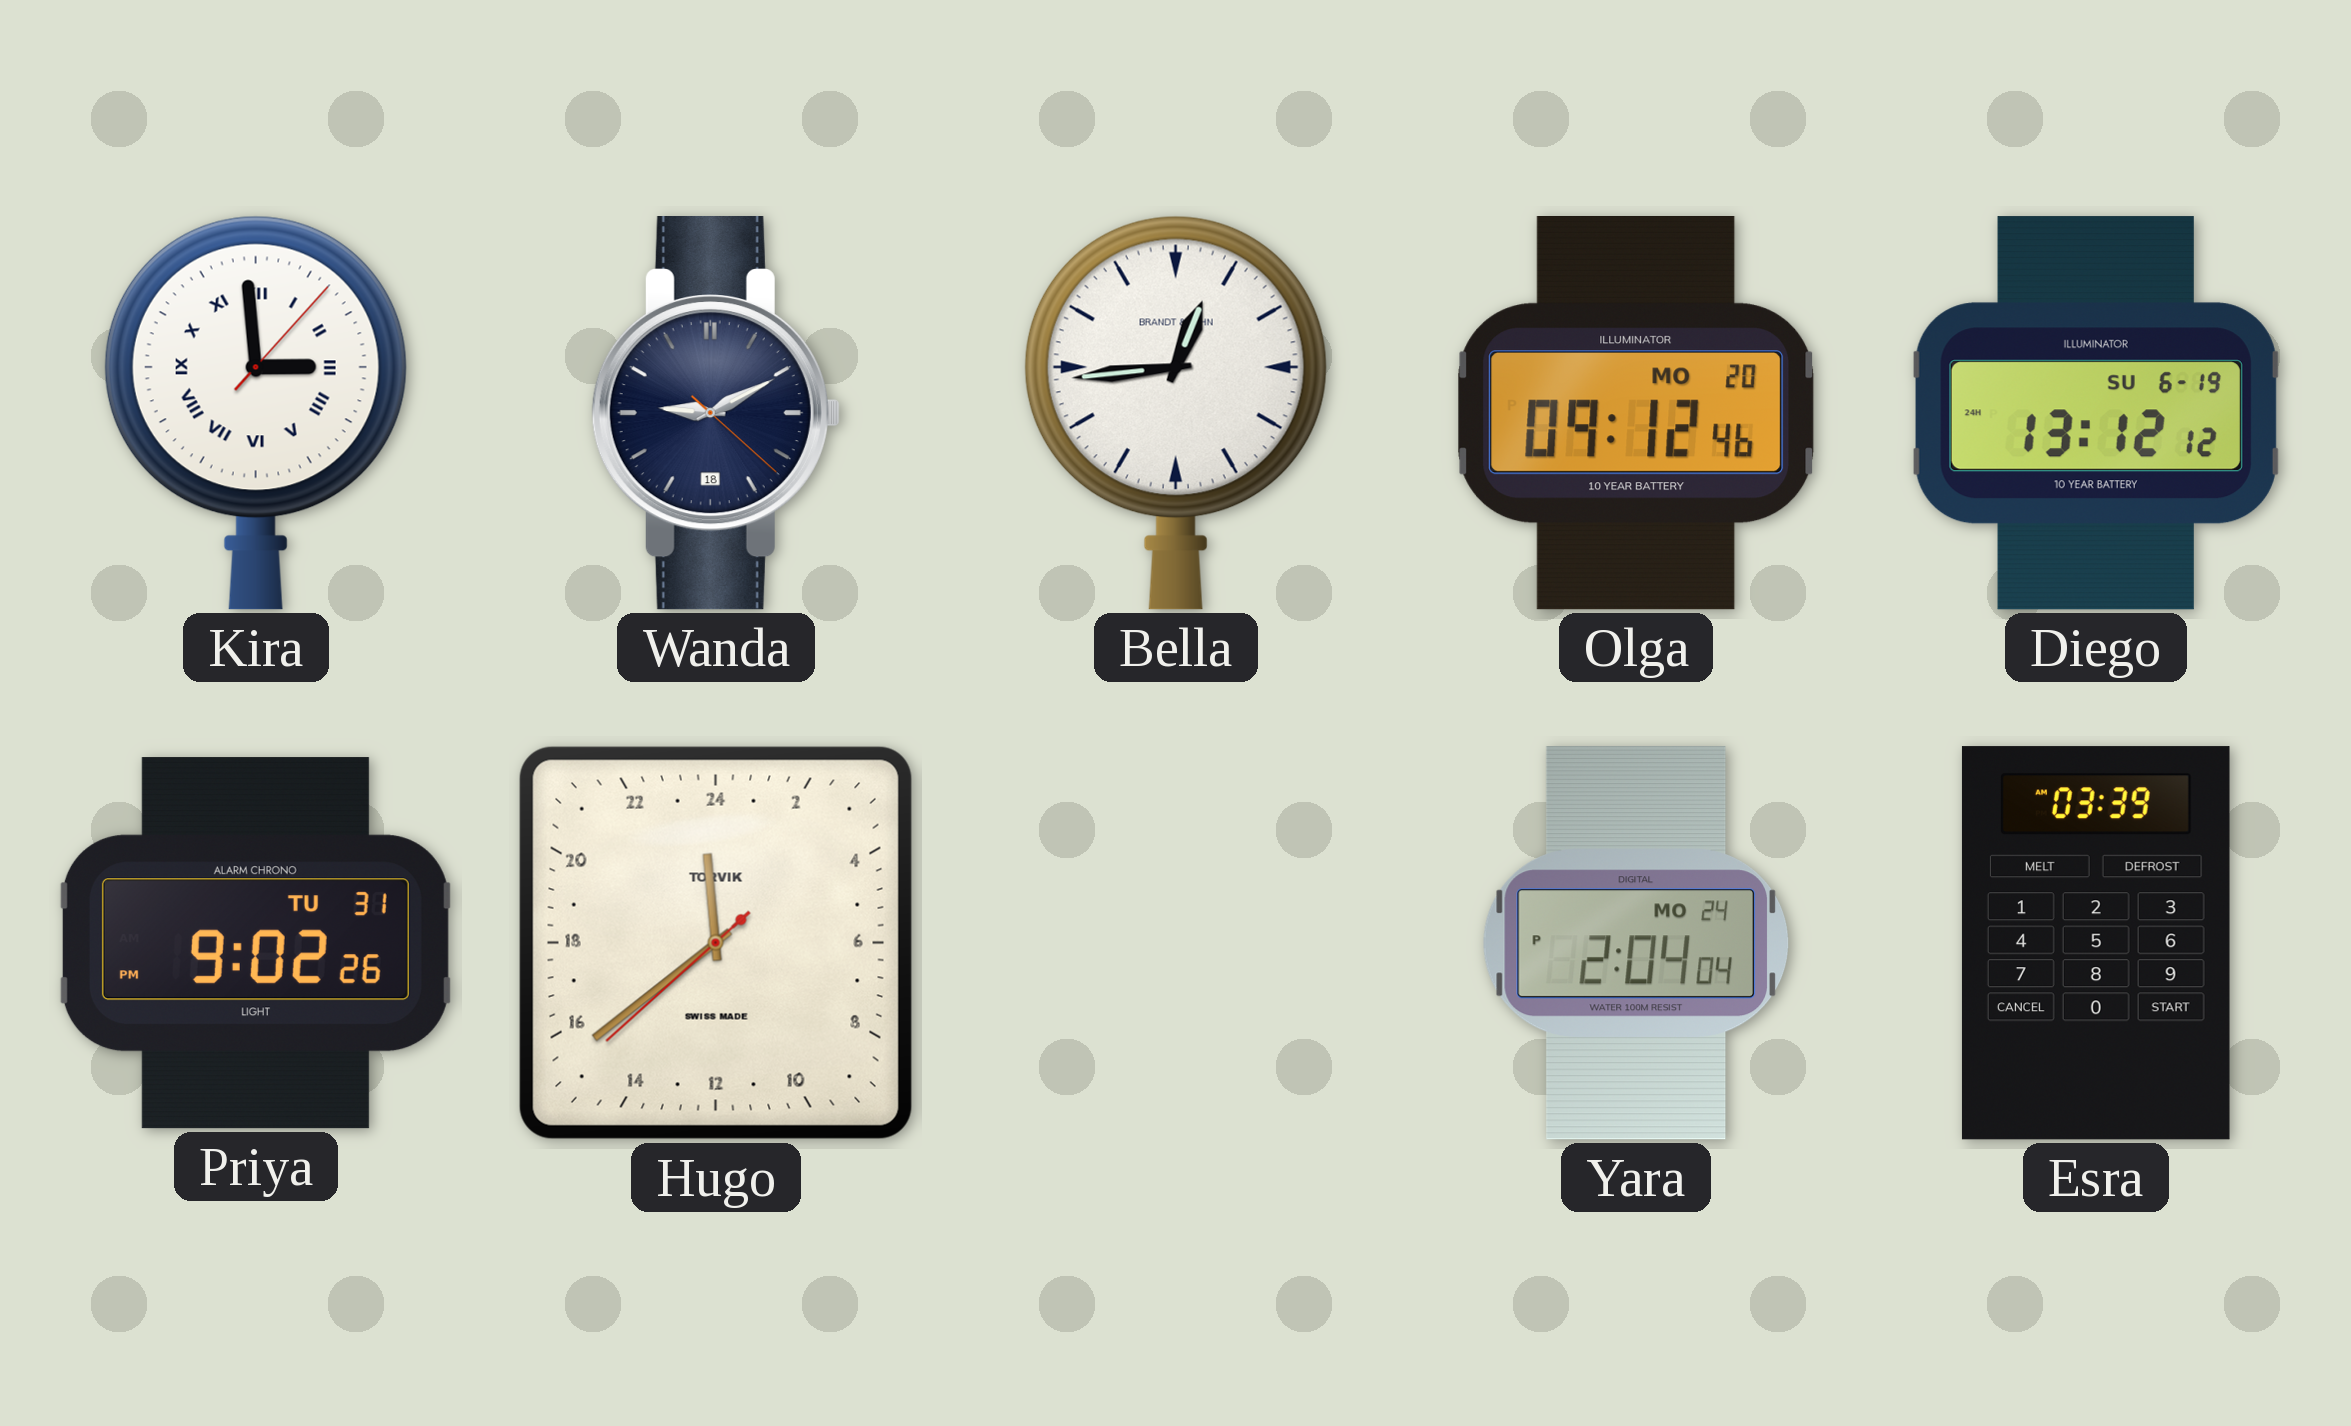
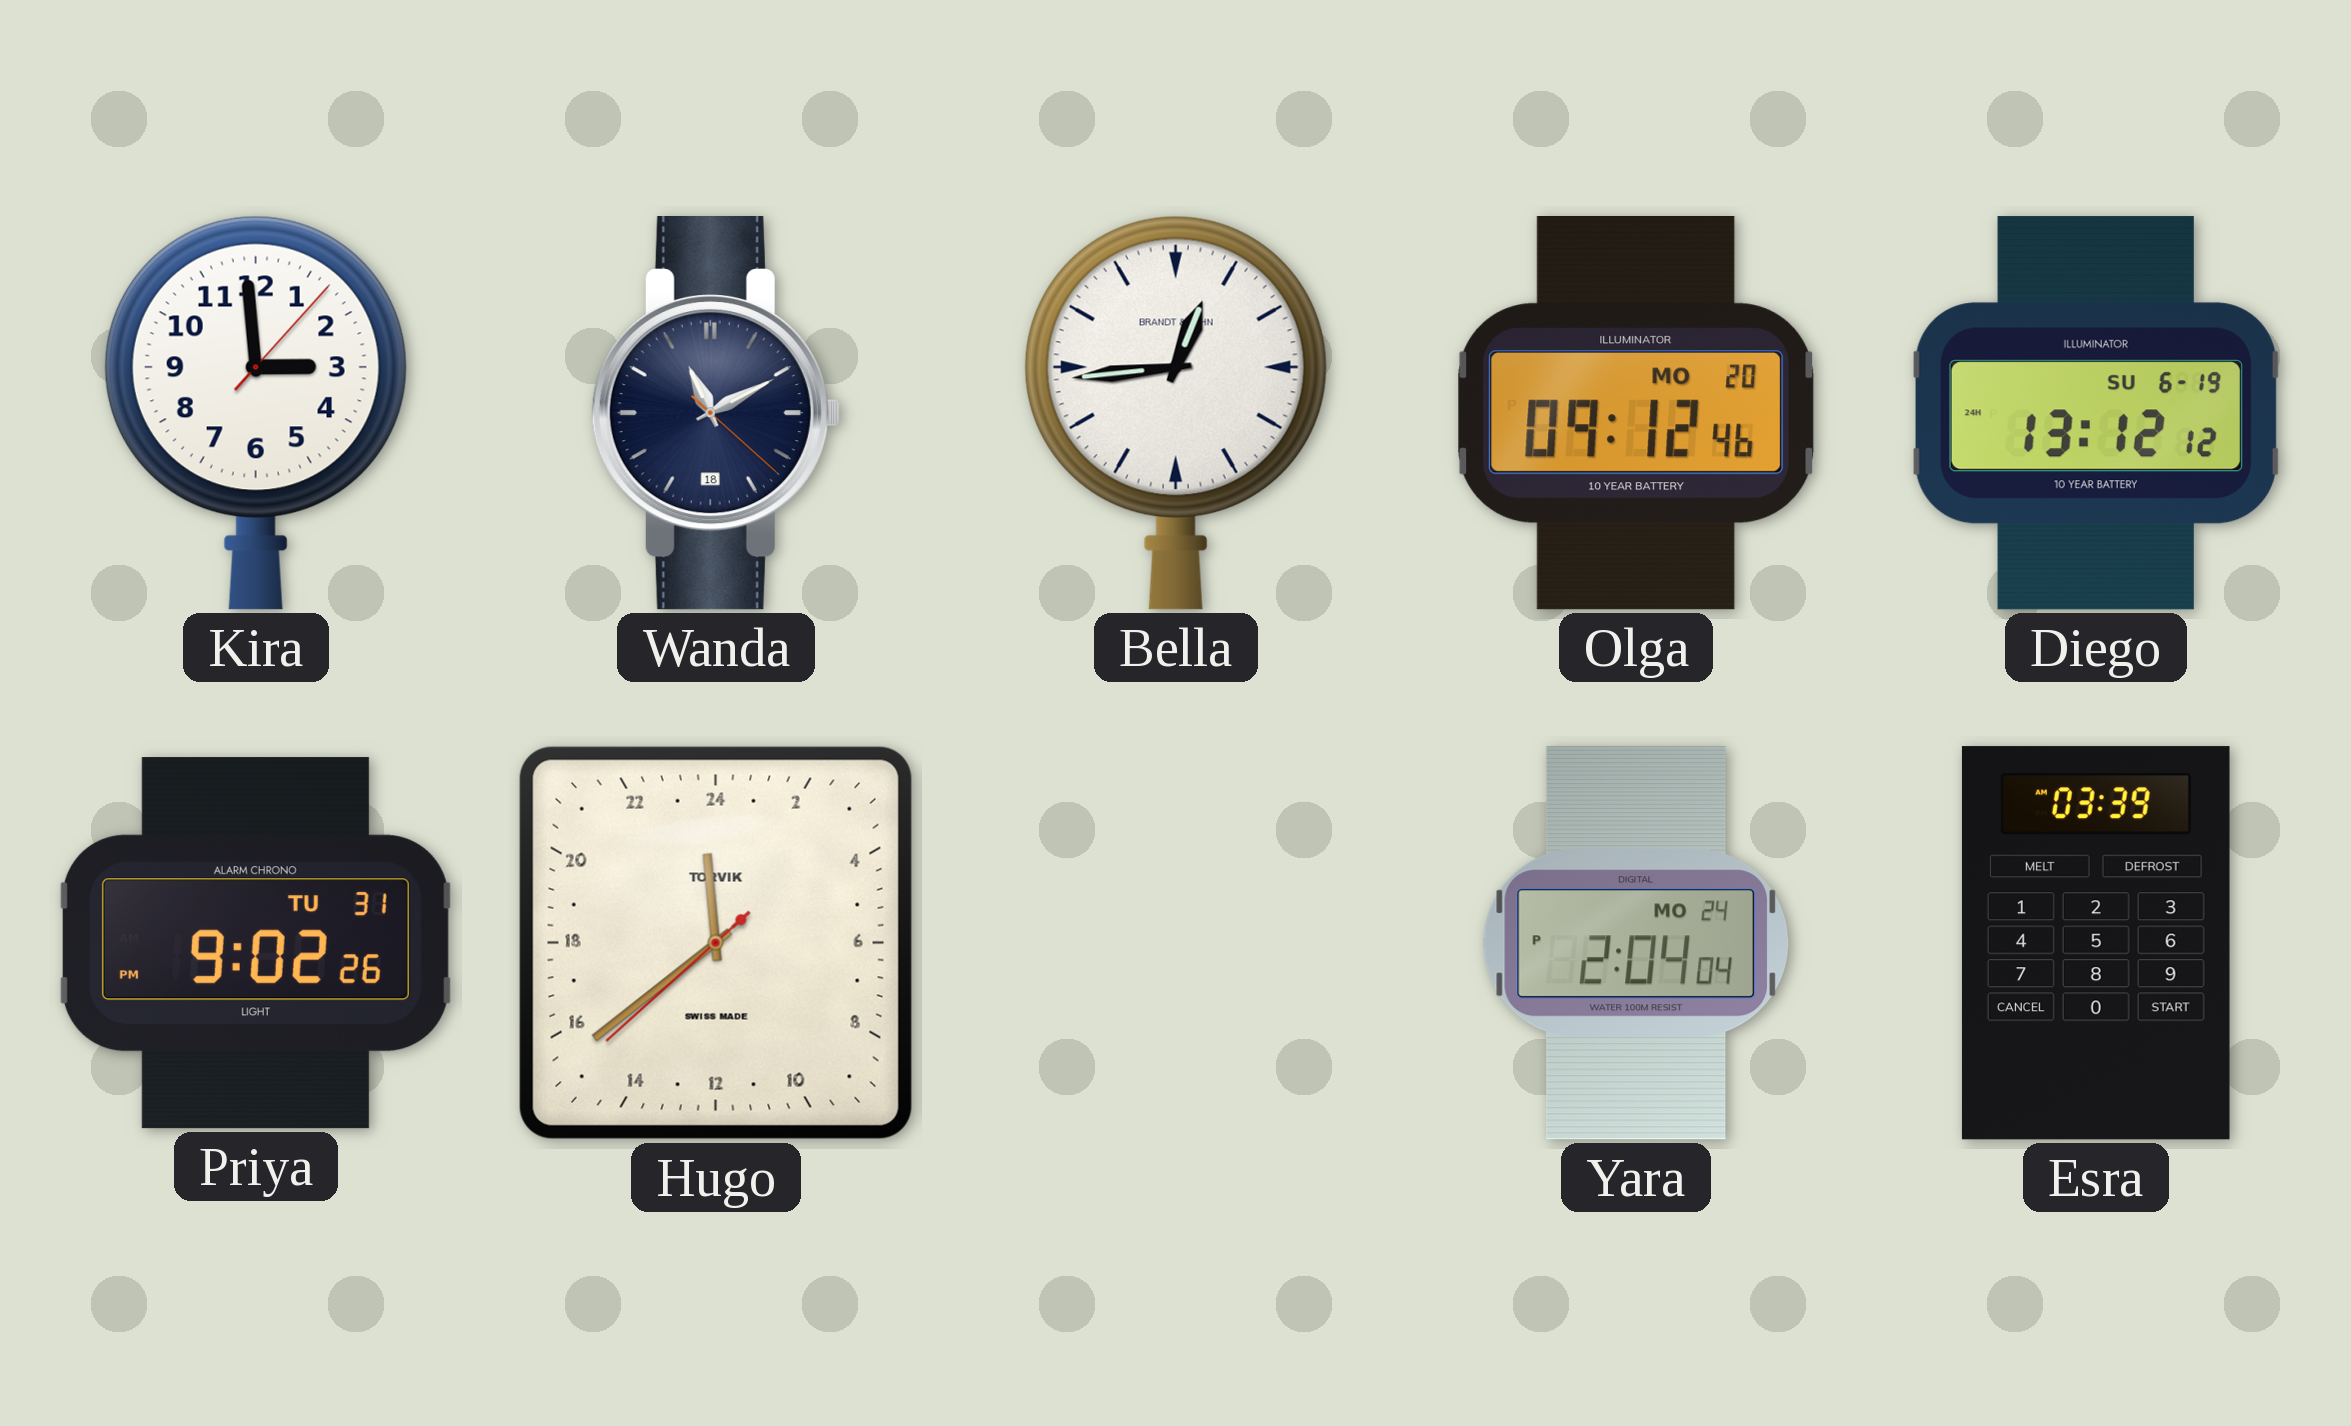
Kira numerals: Roman -> Arabic
Wanda: 9:10 -> 11:10
